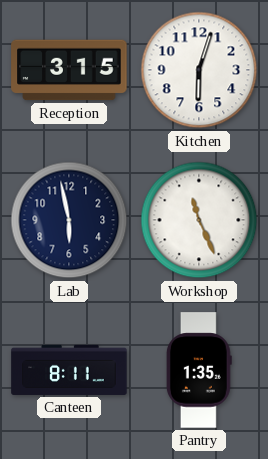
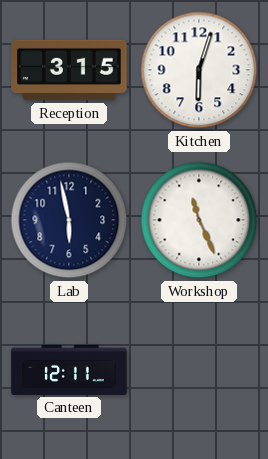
Canteen: 8:11 -> 12:11
Pantry: 1:35 -> none
